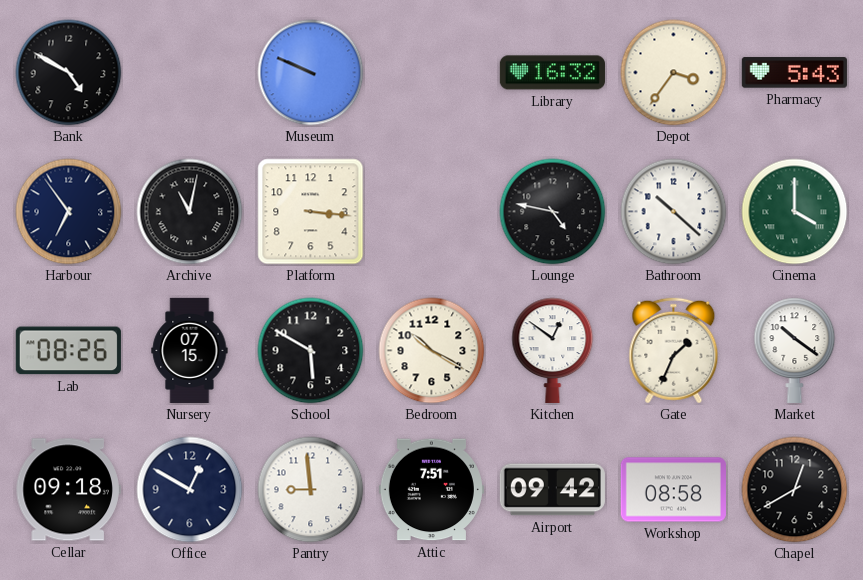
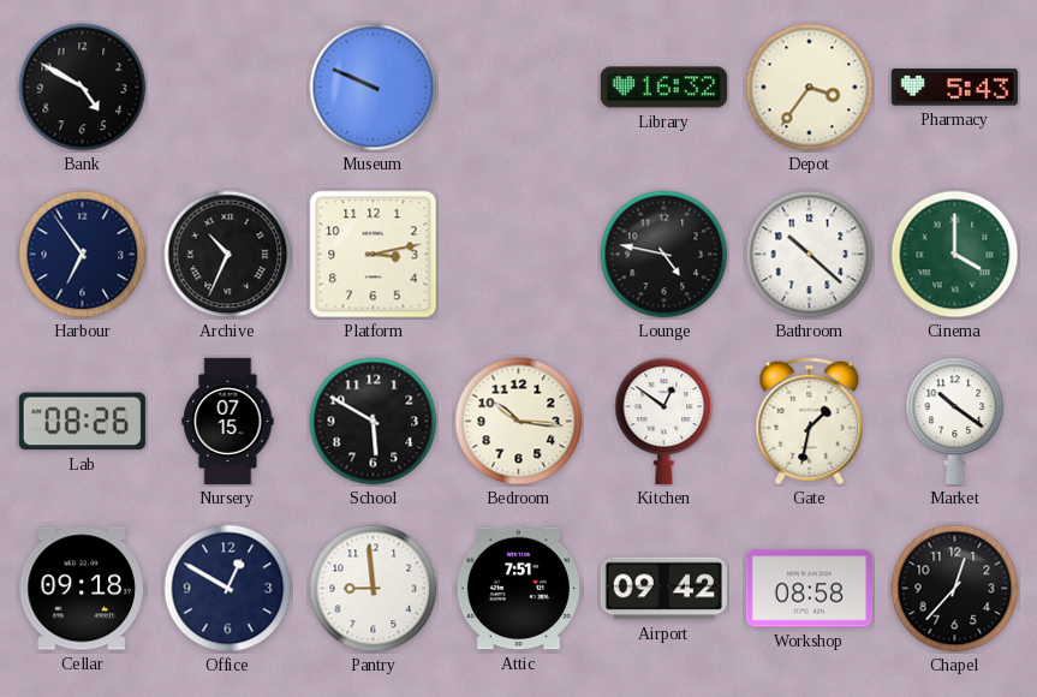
Archive: 11:02 -> 10:34
Platform: 3:16 -> 3:13
Bedroom: 10:20 -> 10:16
Gate: 1:34 -> 1:32
Chapel: 12:40 -> 12:37
